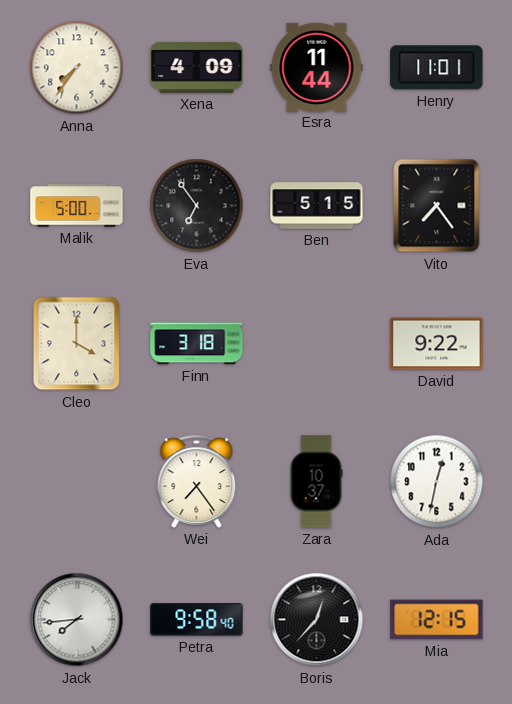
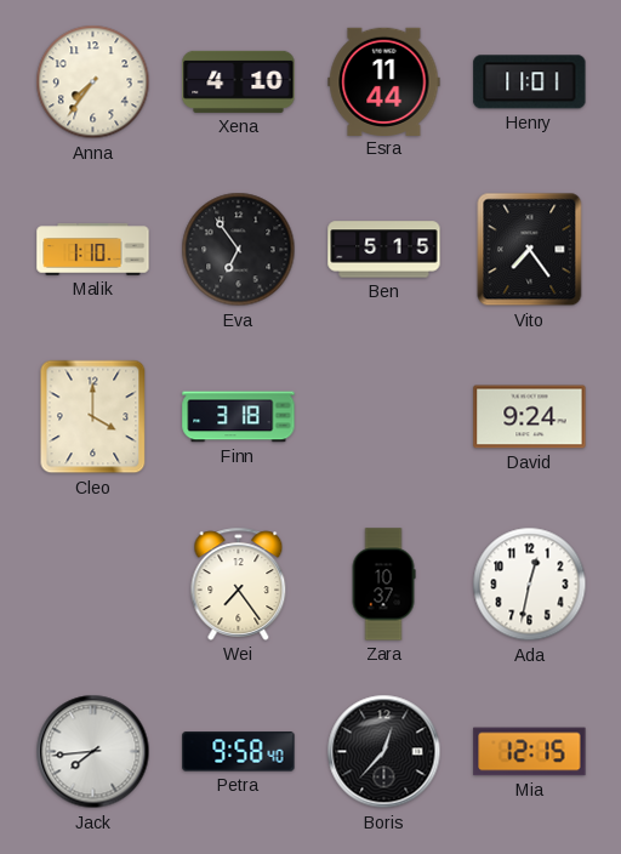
Xena: 4:09 -> 4:10
Malik: 5:00 -> 1:10
David: 9:22 -> 9:24
